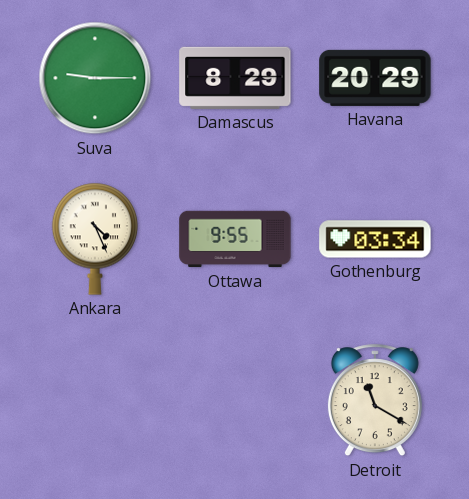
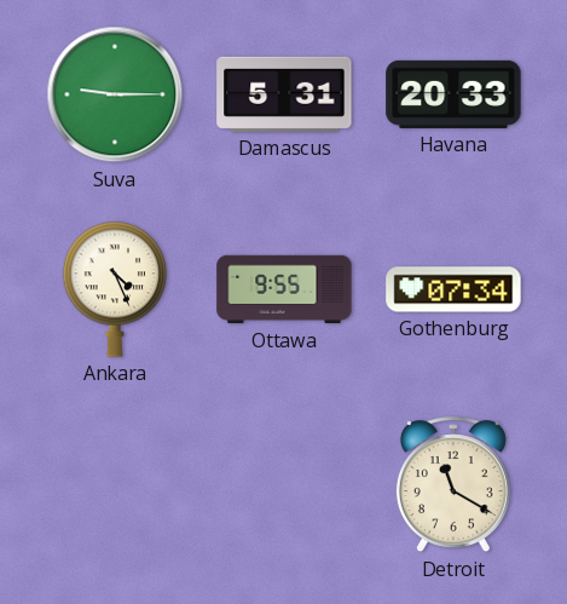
Damascus: 8:29 -> 5:31
Havana: 20:29 -> 20:33
Gothenburg: 03:34 -> 07:34
